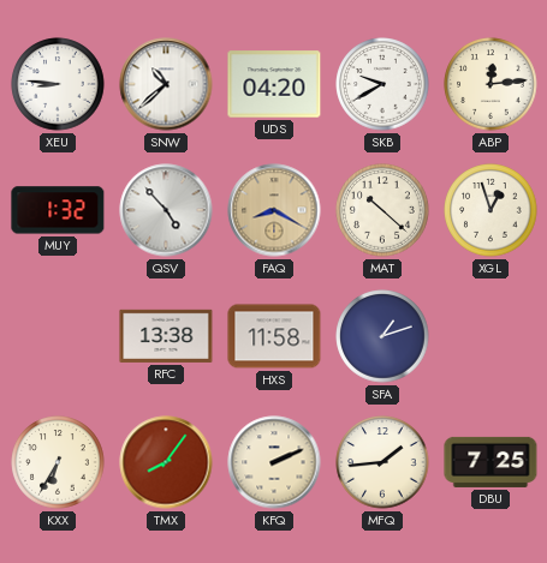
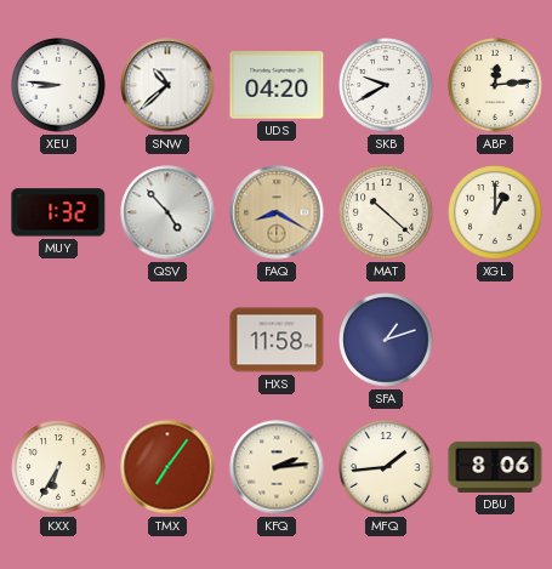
XGL: 12:57 -> 1:00
RFC: 13:38 -> none
TMX: 8:06 -> 7:06
KFQ: 2:11 -> 2:14
DBU: 7:25 -> 8:06
